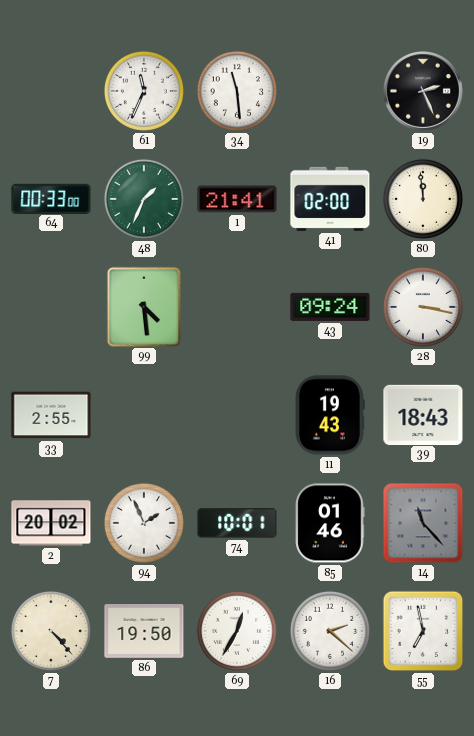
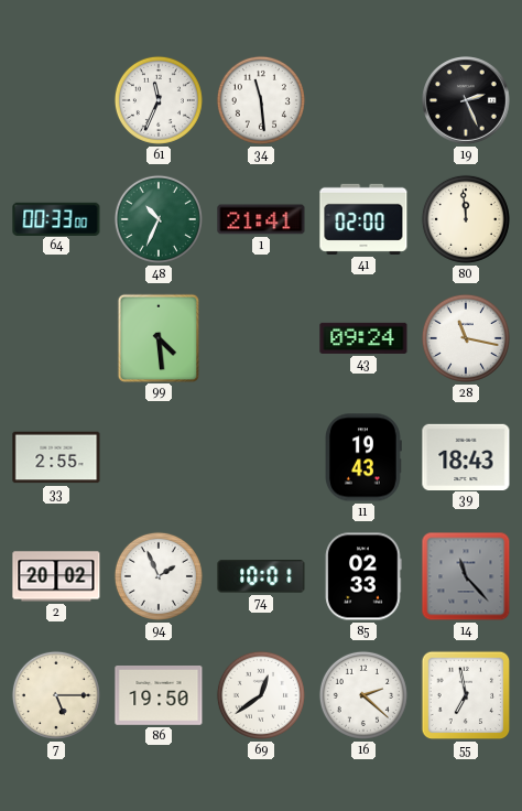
48: 1:34 -> 10:34
28: 3:17 -> 11:17
85: 01:46 -> 02:33
7: 4:23 -> 5:15
69: 12:35 -> 12:39
